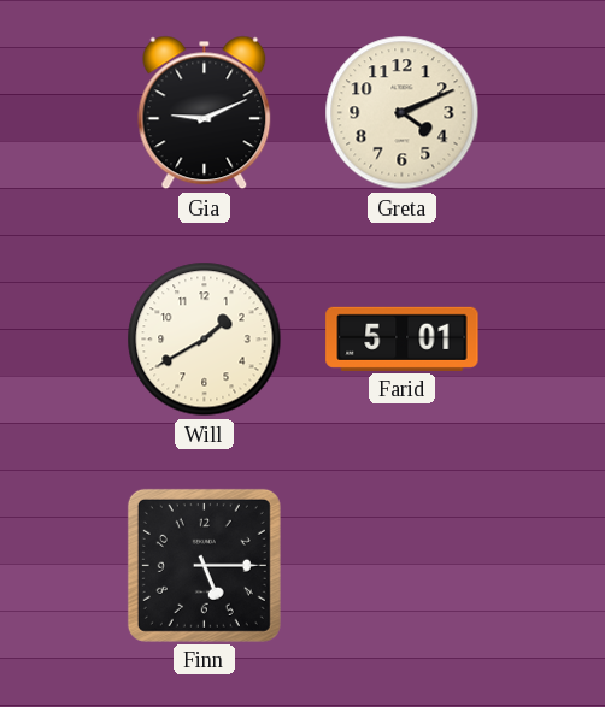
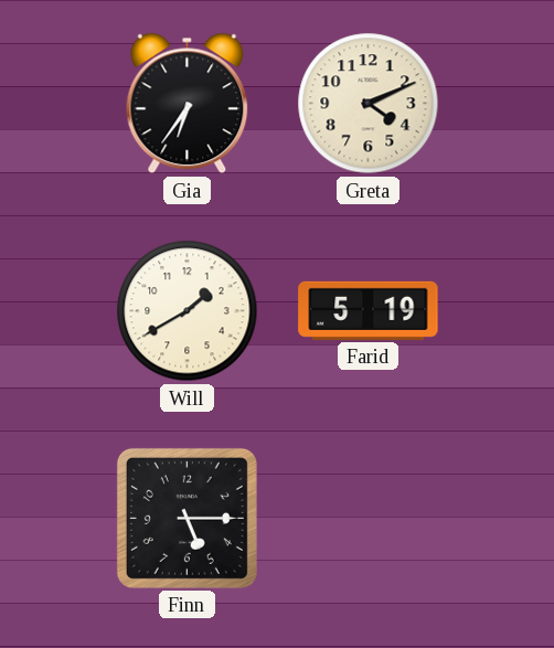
Gia: 9:11 -> 6:36
Farid: 5:01 -> 5:19
